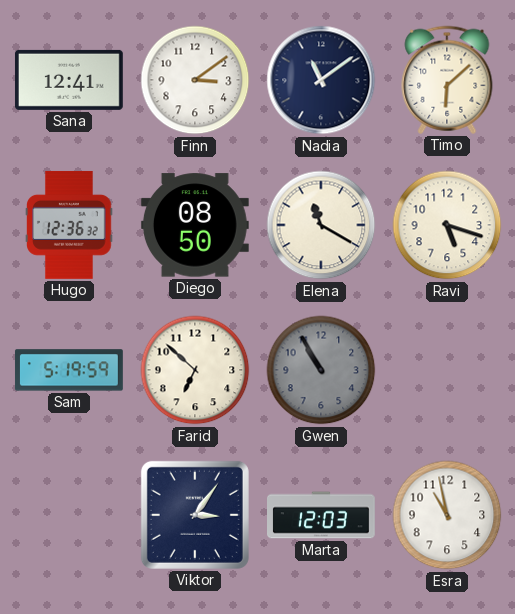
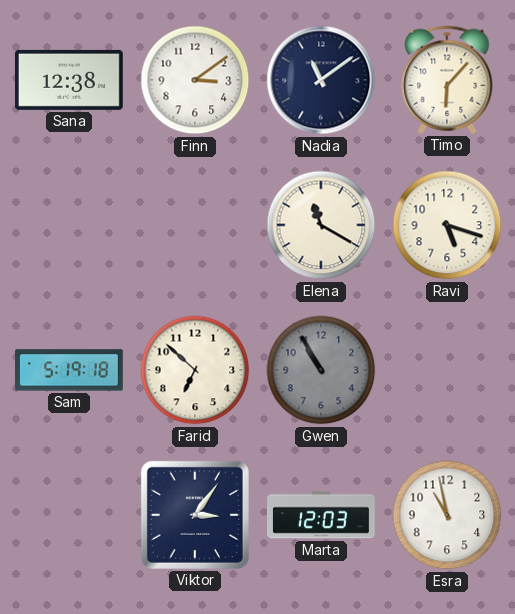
Sana: 12:41 -> 12:38
Timo: 6:08 -> 6:07
Hugo: 12:36 -> none
Diego: 08:50 -> none
Sam: 5:19:59 -> 5:19:18
